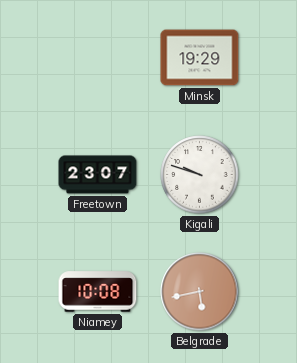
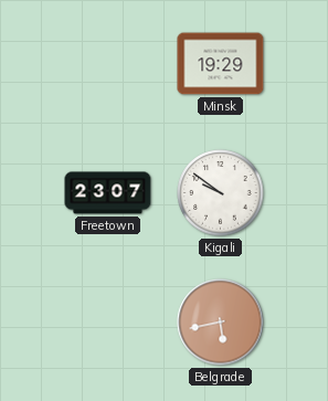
Kigali: 9:48 -> 9:51
Niamey: 10:08 -> none
